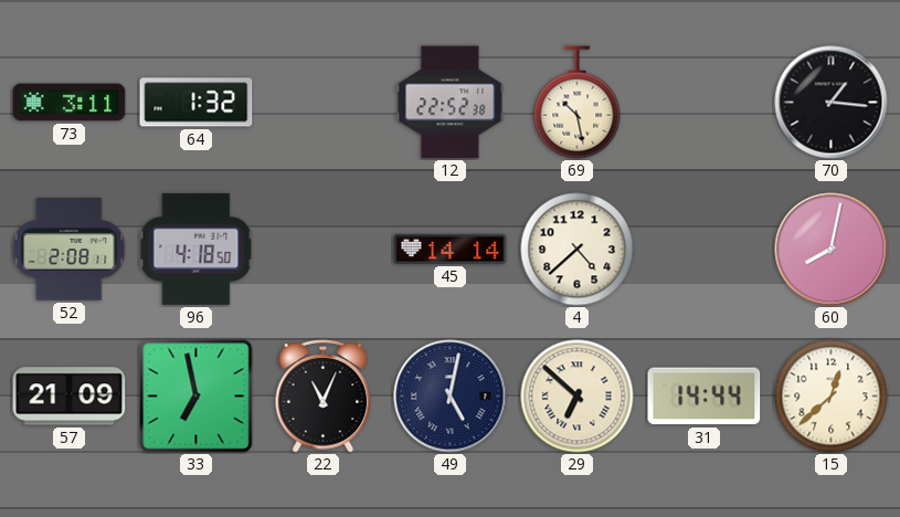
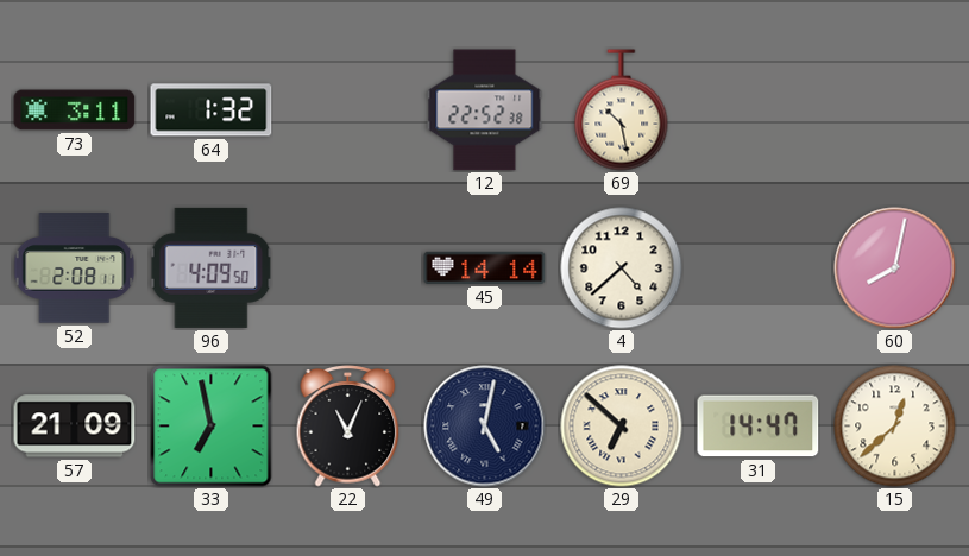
70: 1:16 -> none
96: 4:18 -> 4:09
31: 14:44 -> 14:47
